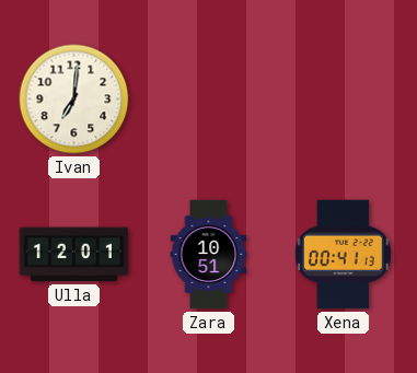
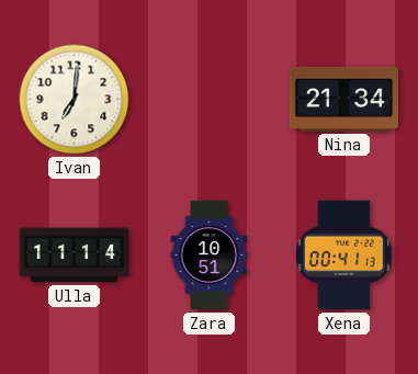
Nina: none -> 21:34
Ulla: 12:01 -> 11:14
